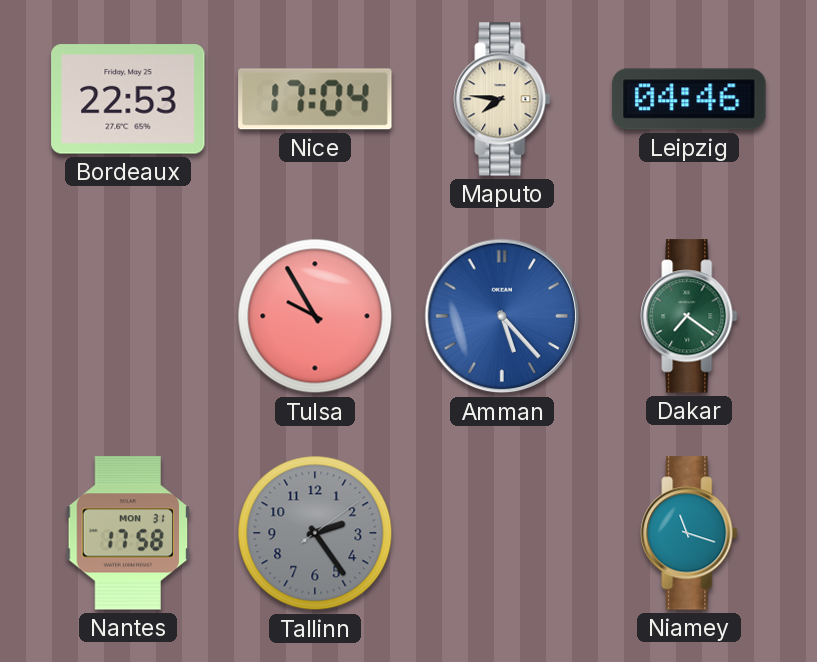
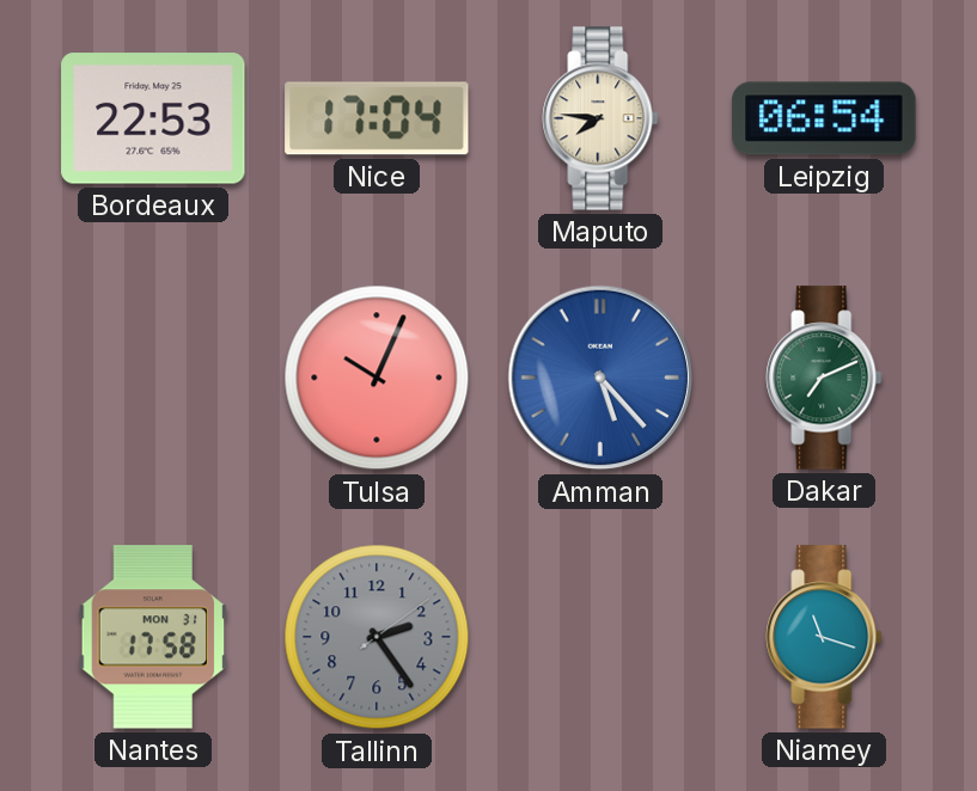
Leipzig: 04:46 -> 06:54
Tulsa: 9:55 -> 10:04
Dakar: 7:21 -> 7:11
